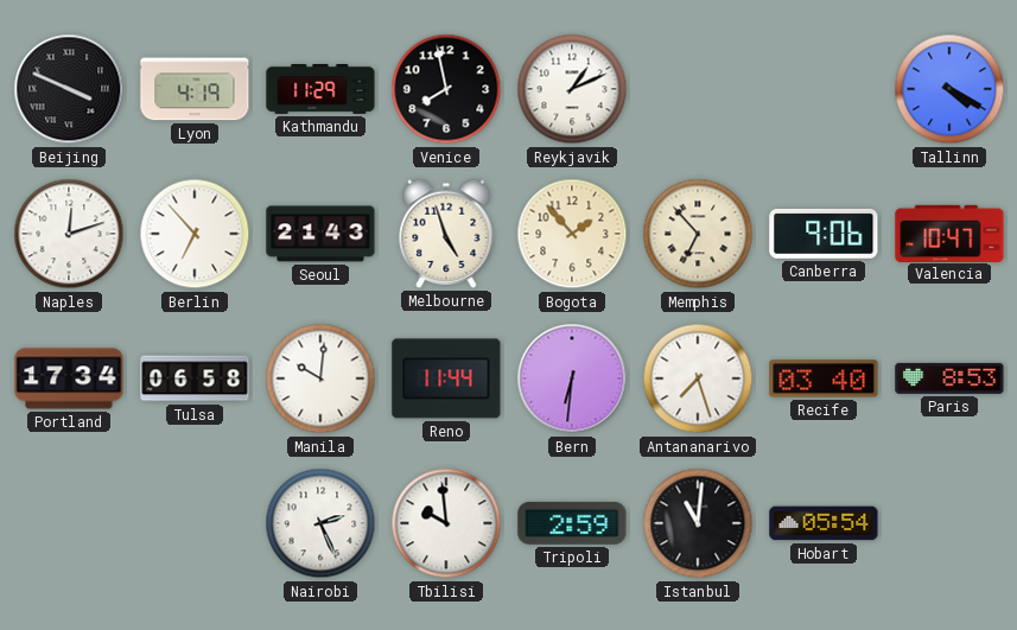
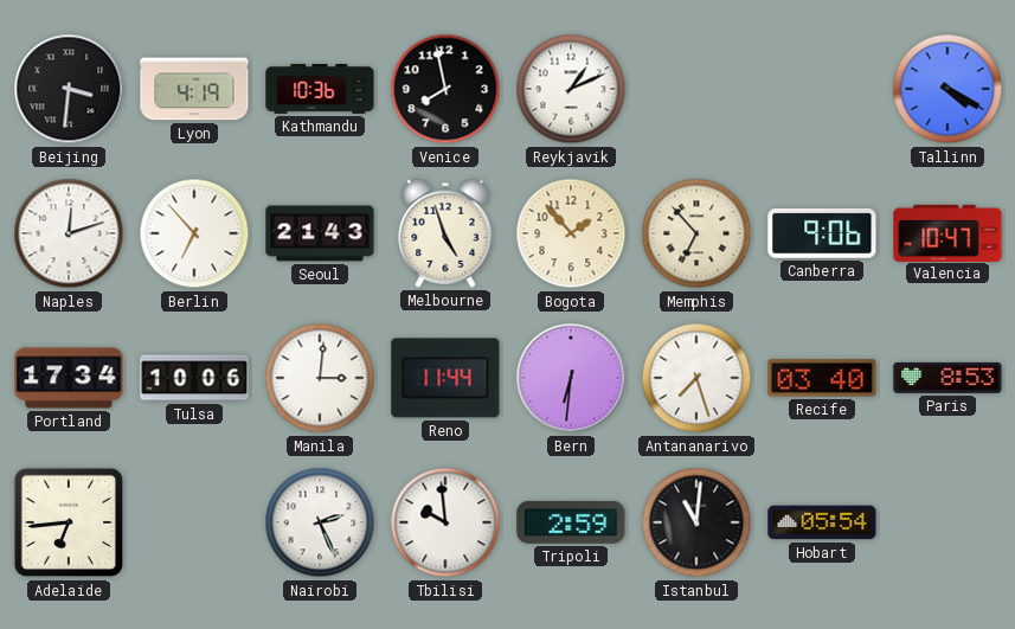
Beijing: 3:49 -> 3:31
Kathmandu: 11:29 -> 10:36
Tulsa: 06:58 -> 10:06
Manila: 10:01 -> 3:01
Adelaide: none -> 6:44
